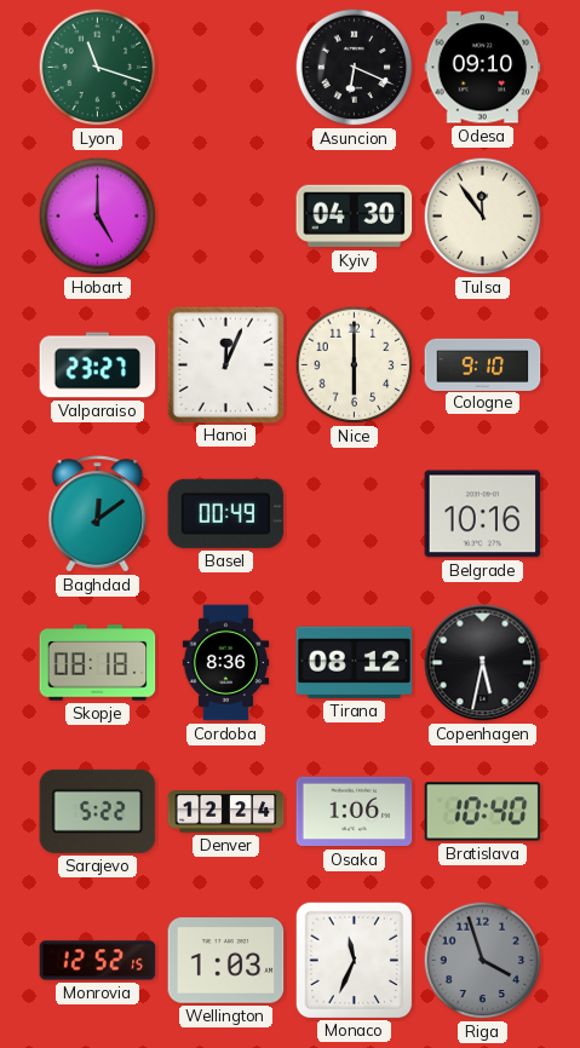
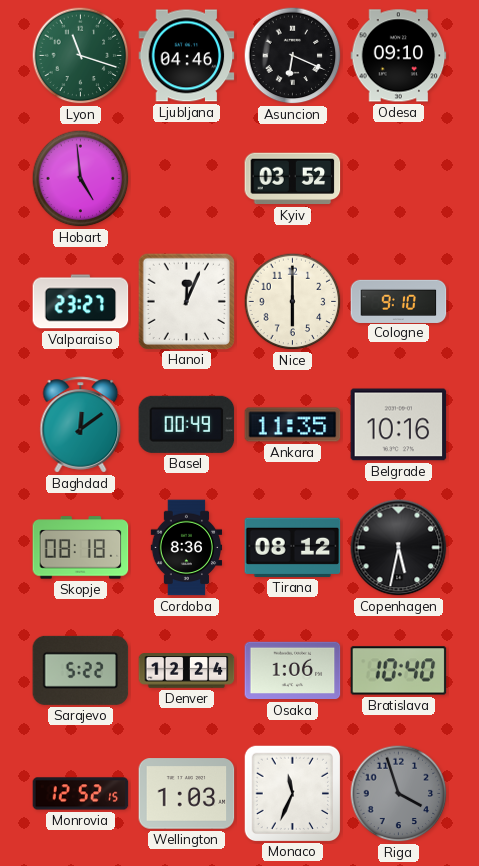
Ljubljana: none -> 04:46
Hobart: 5:00 -> 4:59
Kyiv: 04:30 -> 03:52
Tulsa: 11:54 -> none
Ankara: none -> 11:35
